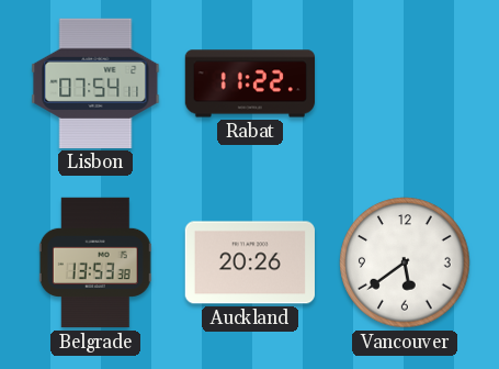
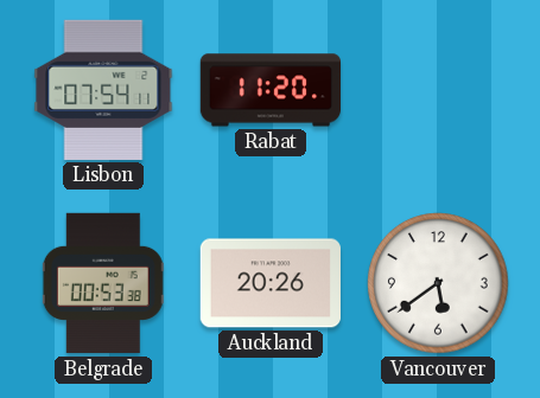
Rabat: 11:22 -> 11:20
Belgrade: 13:53 -> 00:53
